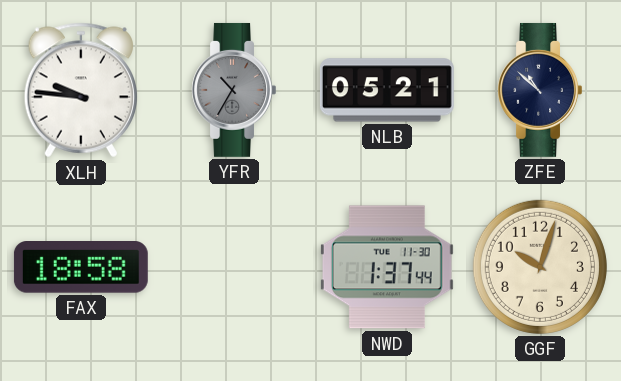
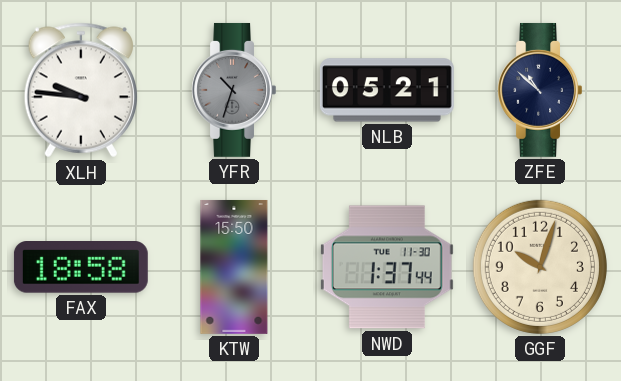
YFR: 10:35 -> 10:33
KTW: none -> 15:50
